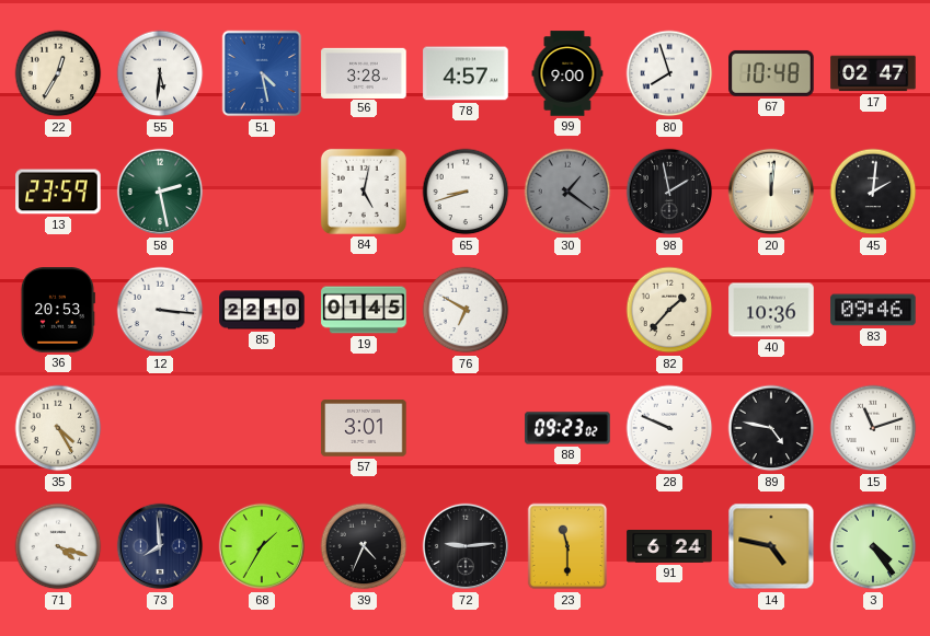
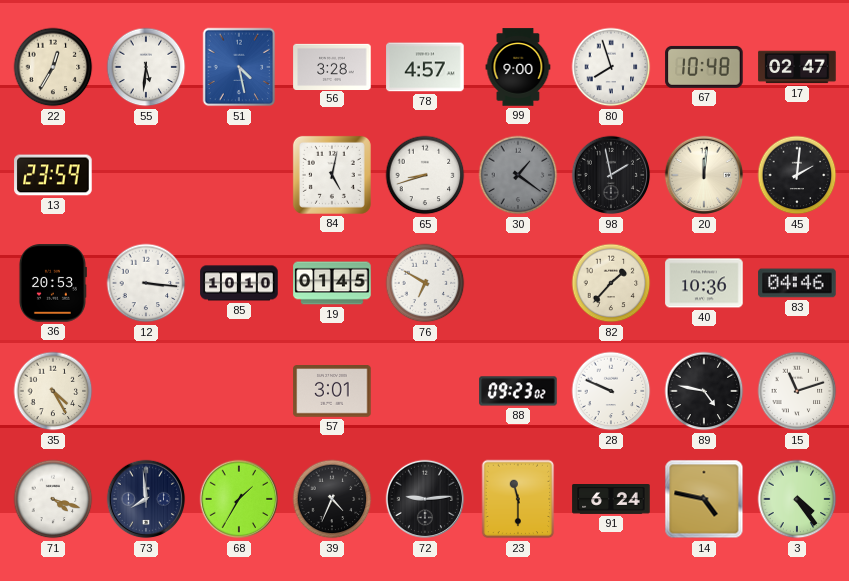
58: 2:28 -> none
85: 22:10 -> 10:10
83: 09:46 -> 04:46
